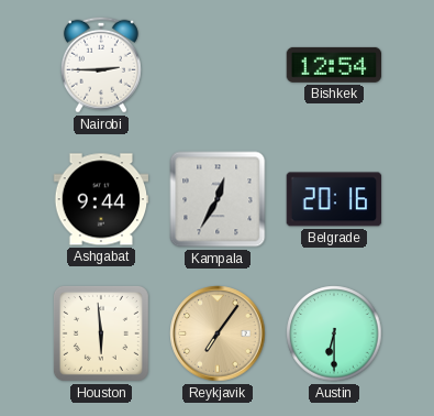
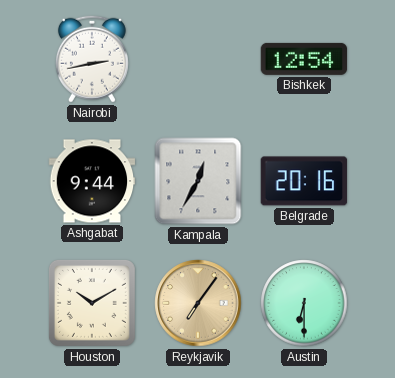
Nairobi: 2:45 -> 2:43
Houston: 5:59 -> 10:10
